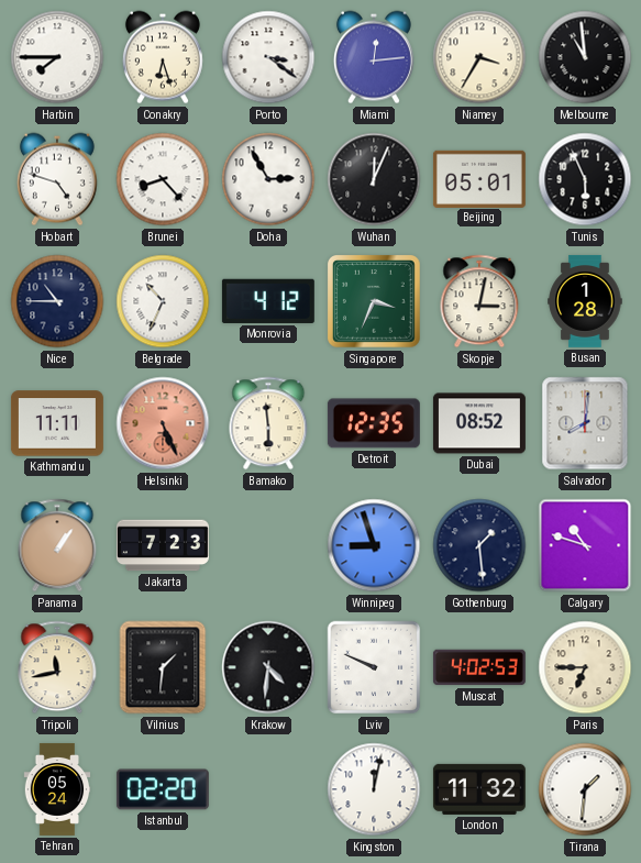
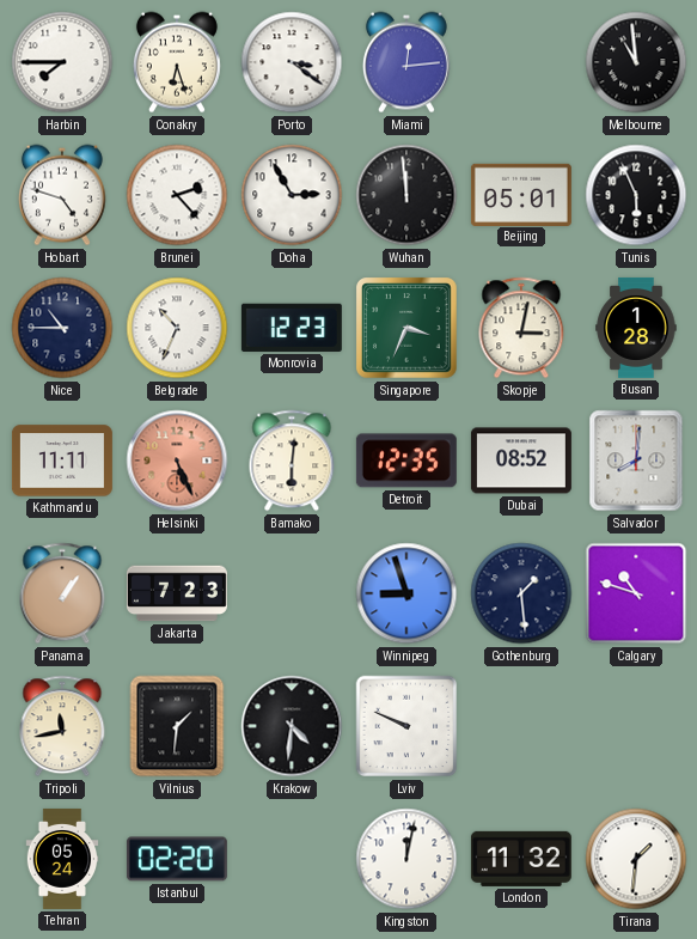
Niamey: 3:35 -> none
Brunei: 8:23 -> 2:23
Wuhan: 12:04 -> 11:59
Monrovia: 4:12 -> 12:23
Bamako: 5:59 -> 6:01
Muscat: 4:02 -> none
Paris: 6:45 -> none
